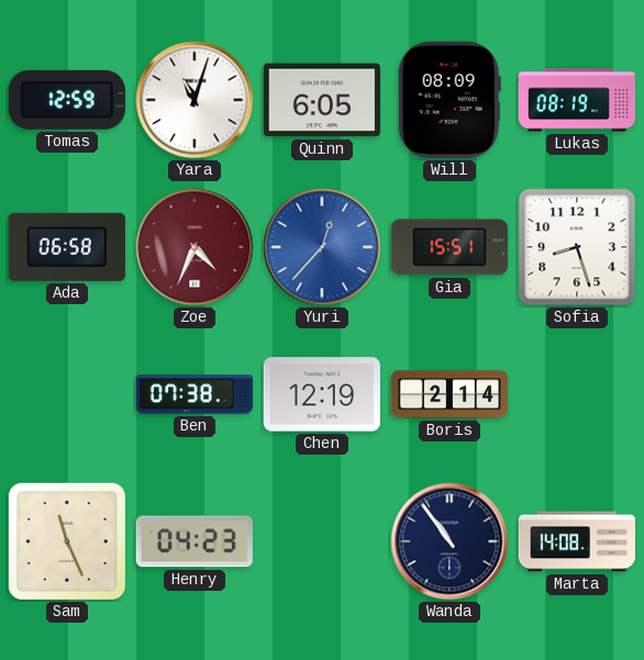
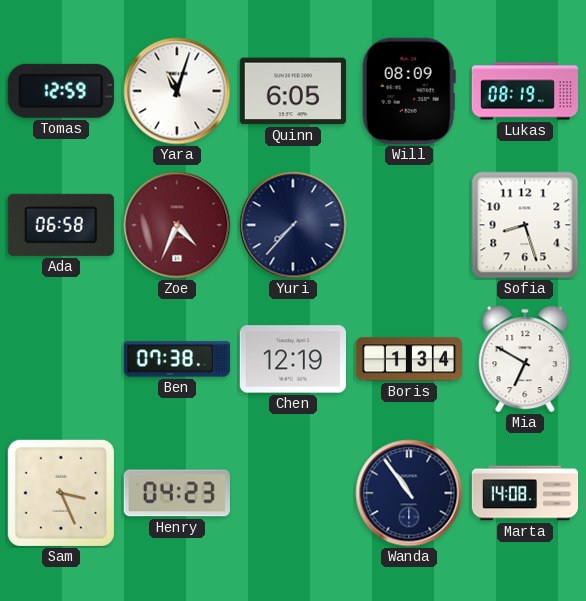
Yuri: 12:37 -> 7:37
Yuri dial: blue -> navy
Gia: 15:51 -> none
Boris: 2:14 -> 1:34
Mia: none -> 6:50
Sam: 11:26 -> 3:26
